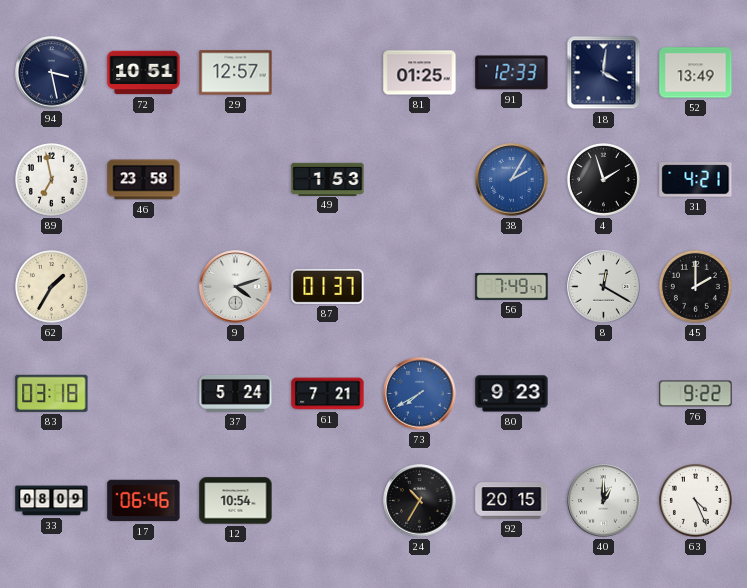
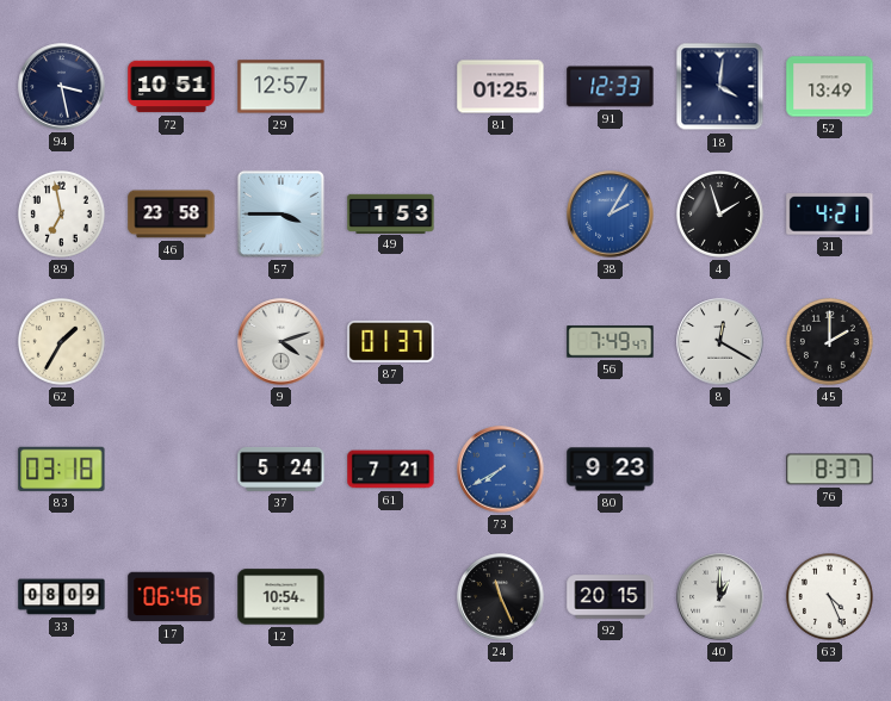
57: none -> 3:45
76: 9:22 -> 8:37
24: 10:35 -> 11:26
